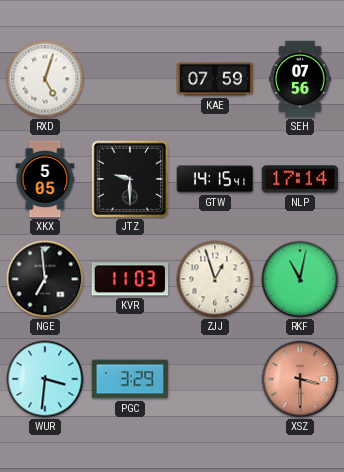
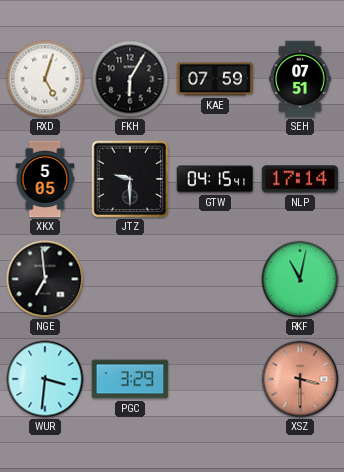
FKH: none -> 6:05
SEH: 07:56 -> 07:51
GTW: 14:15 -> 04:15
KVR: 11:03 -> none
ZJJ: 12:57 -> none
